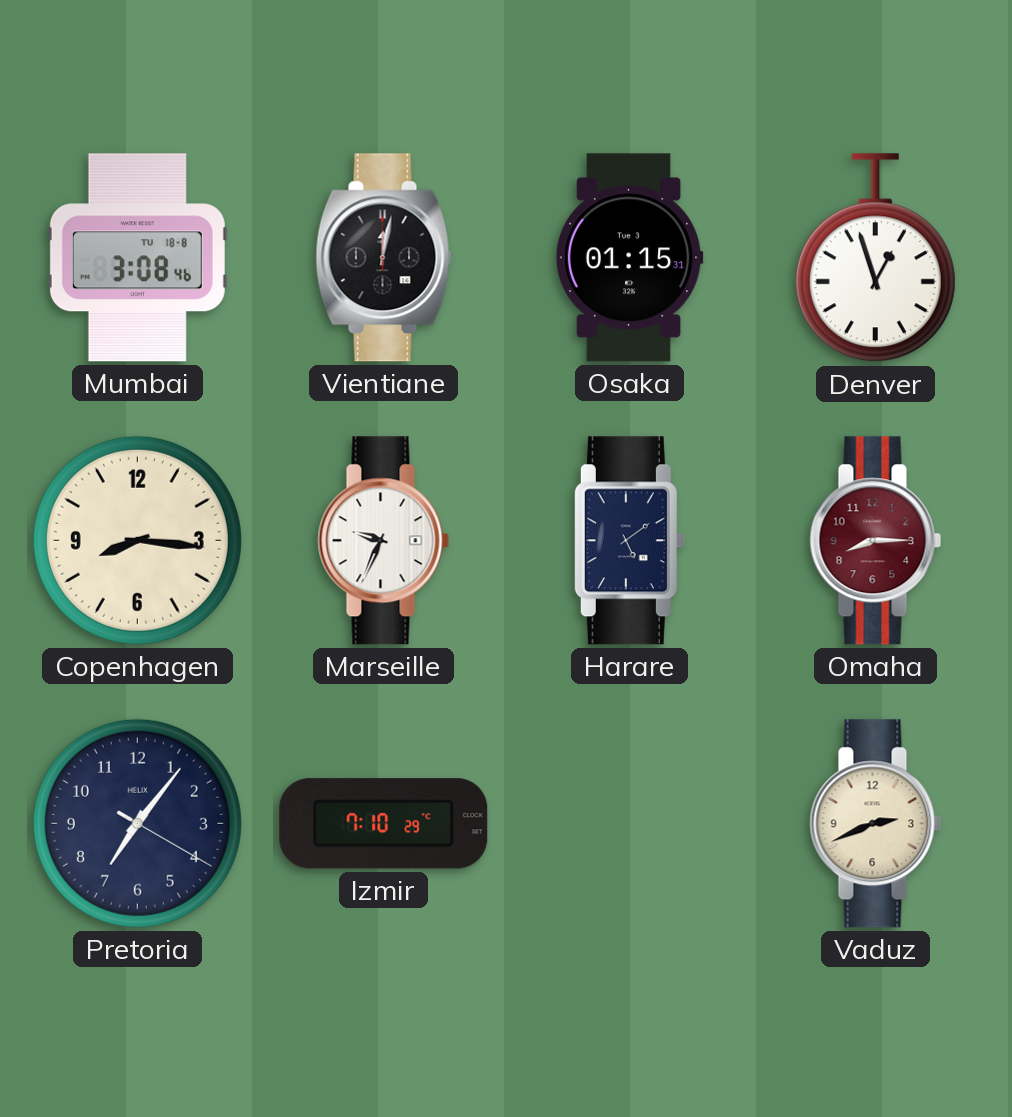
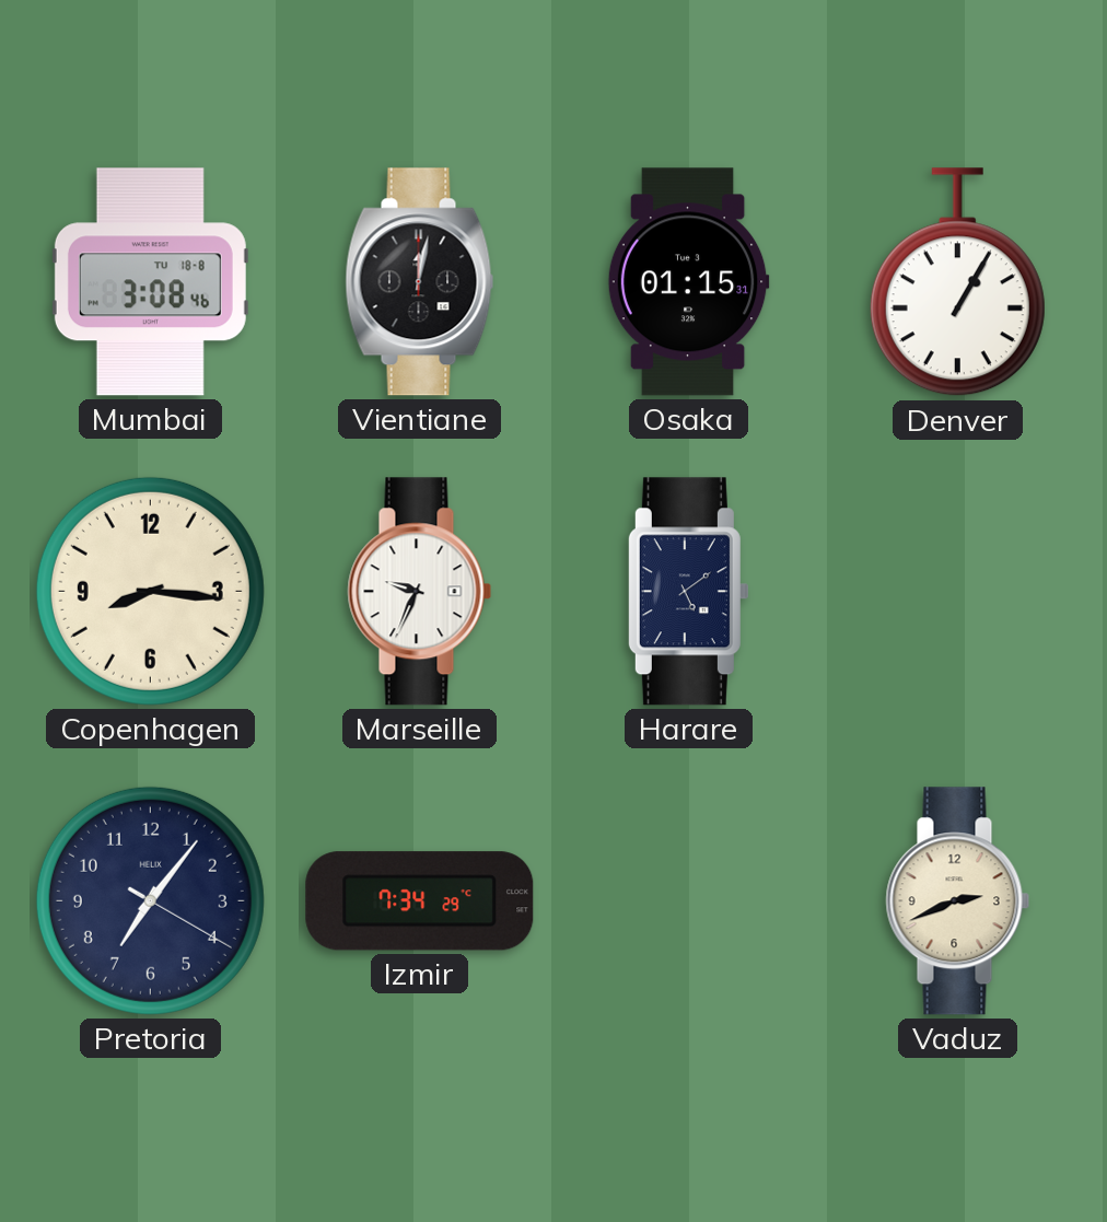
Denver: 12:57 -> 1:05
Omaha: 8:15 -> none
Izmir: 7:10 -> 7:34
